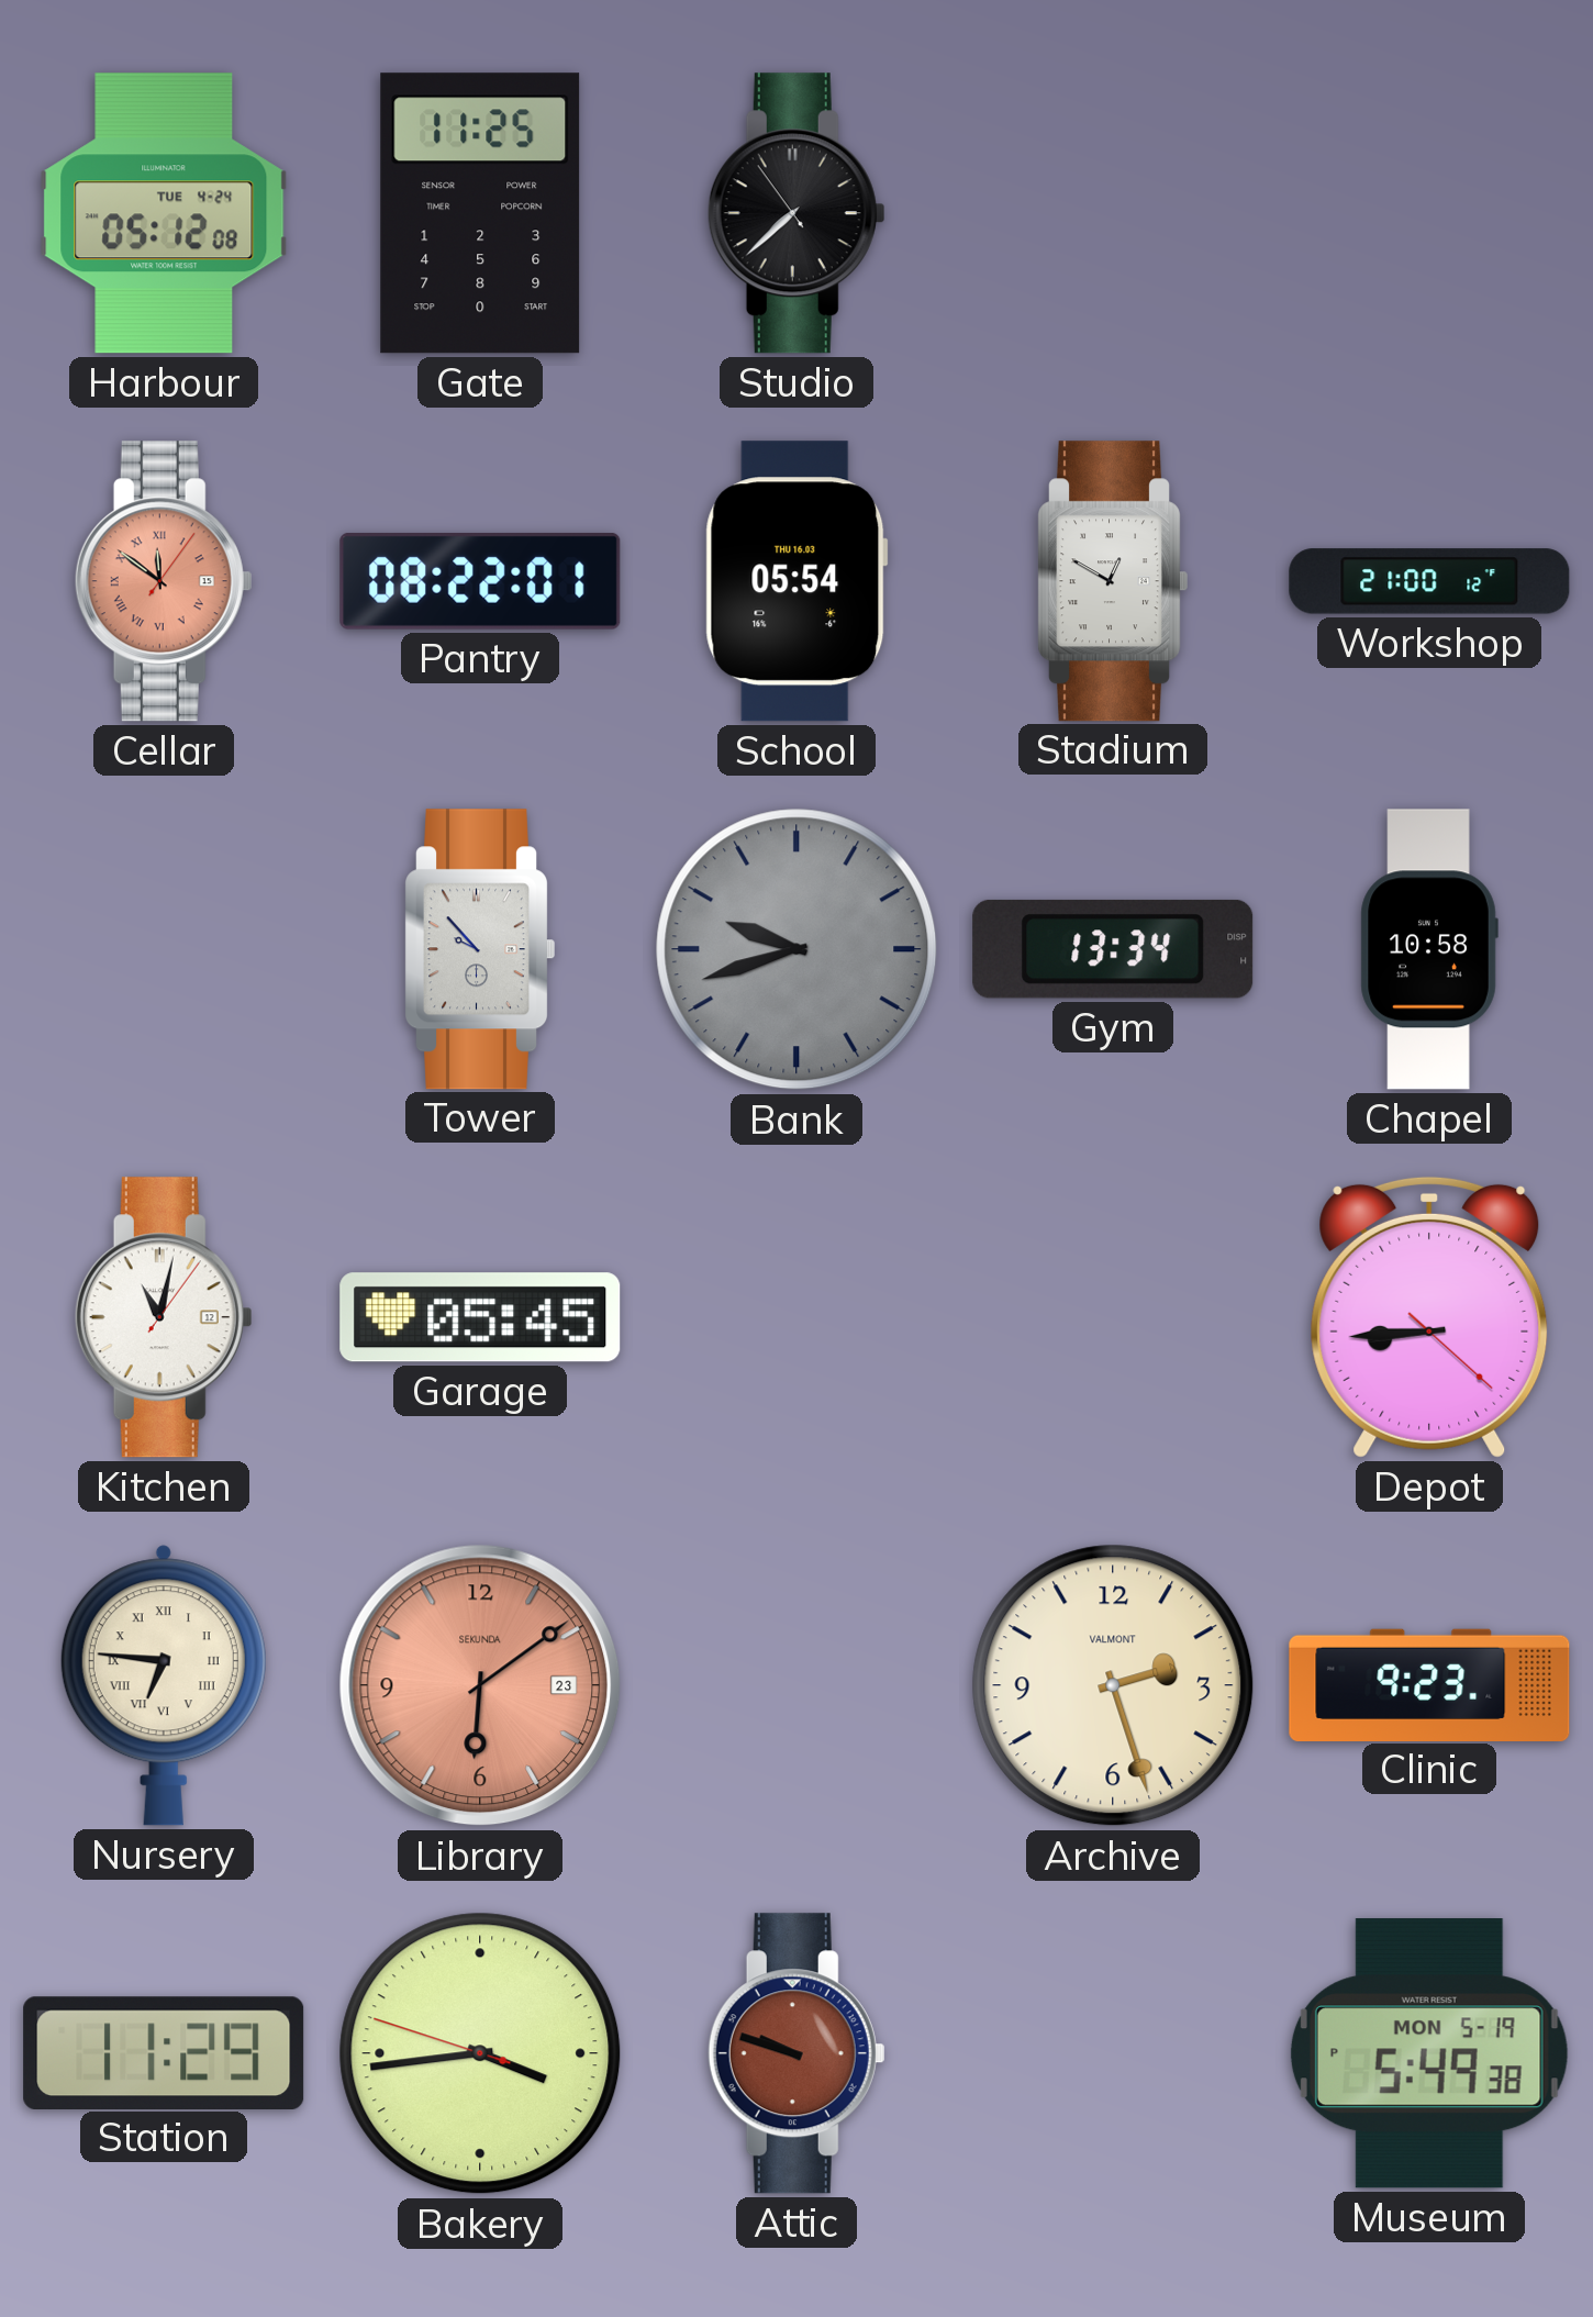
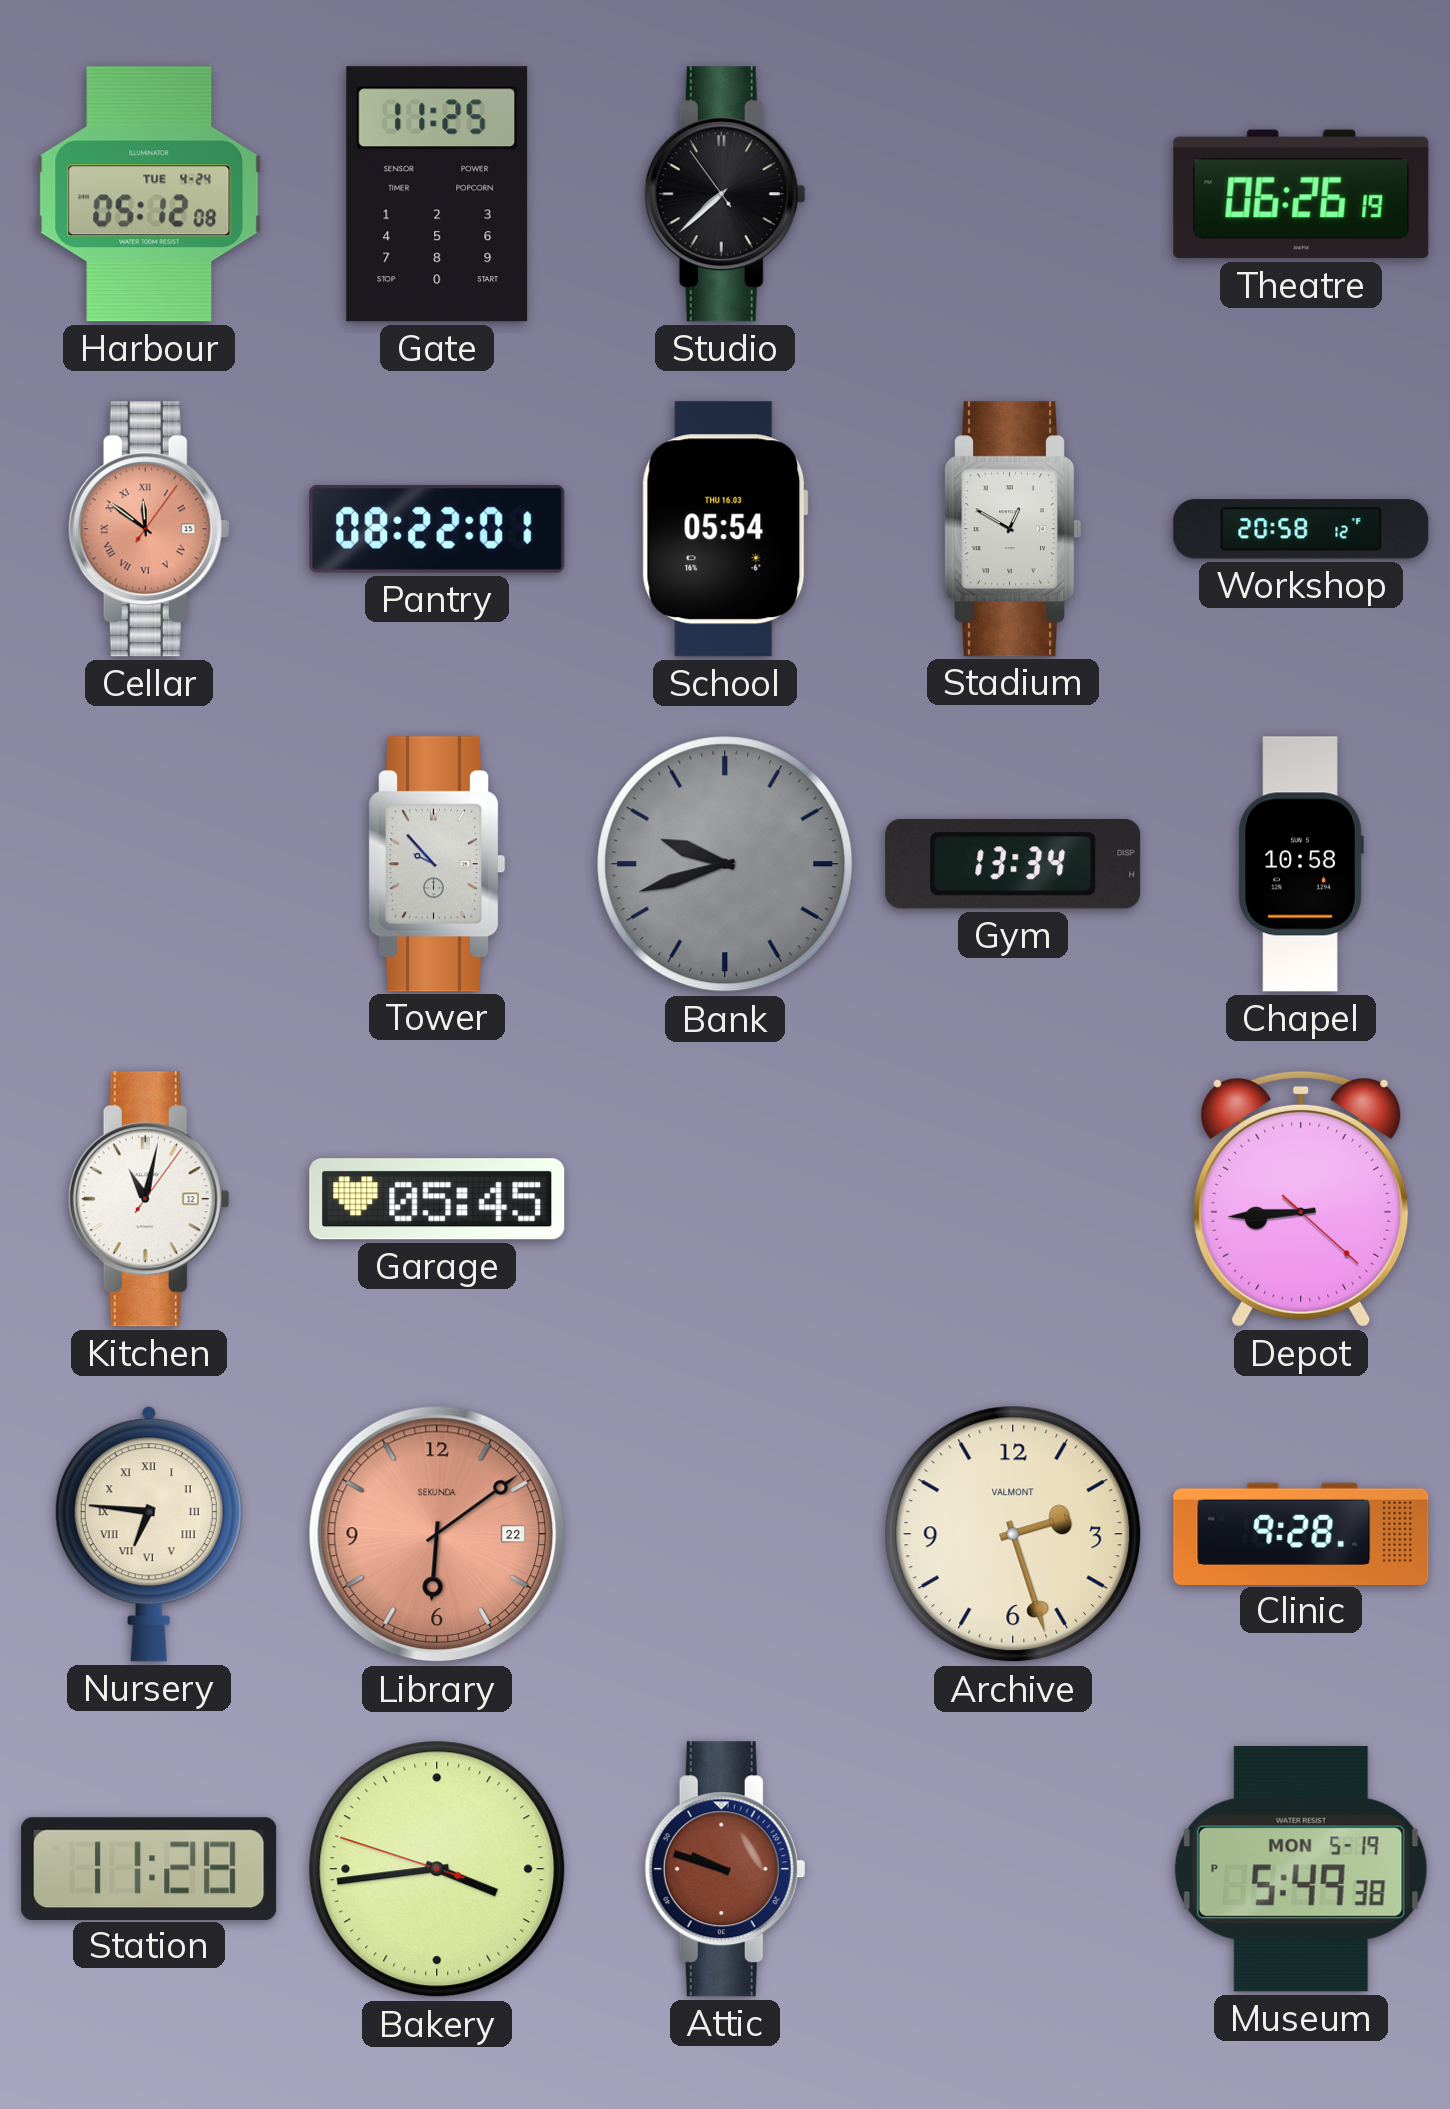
Theatre: none -> 06:26
Workshop: 21:00 -> 20:58
Library date: 23 -> 22
Clinic: 9:23 -> 9:28
Station: 11:29 -> 11:28
